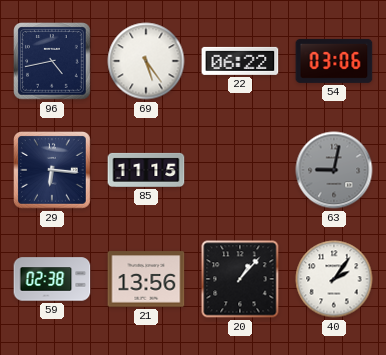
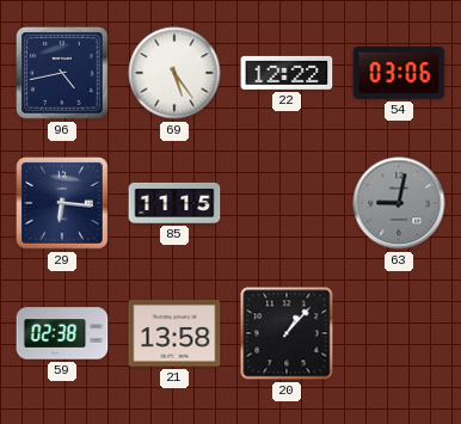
22: 06:22 -> 12:22
21: 13:56 -> 13:58
40: 2:06 -> none
